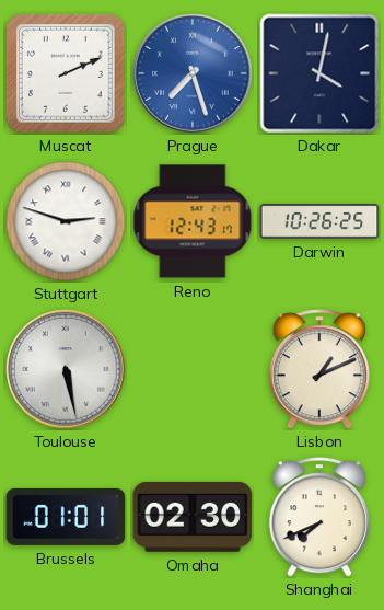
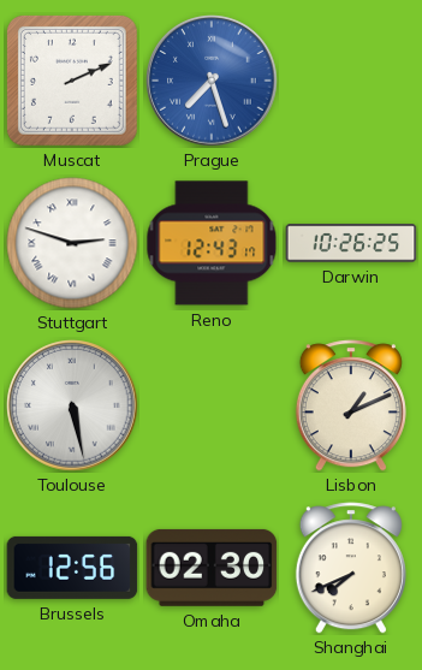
Dakar: 4:02 -> none
Brussels: 01:01 -> 12:56
